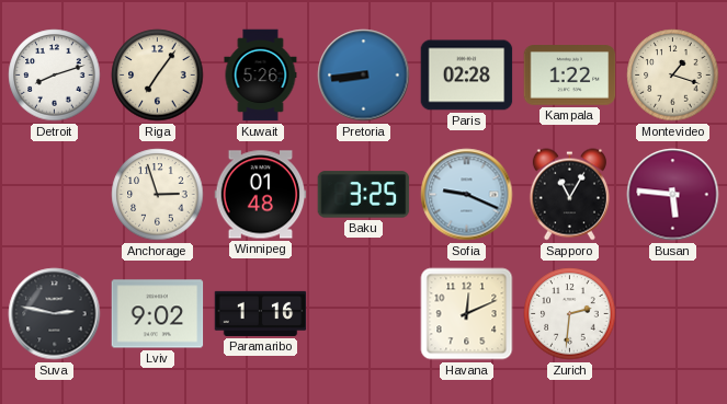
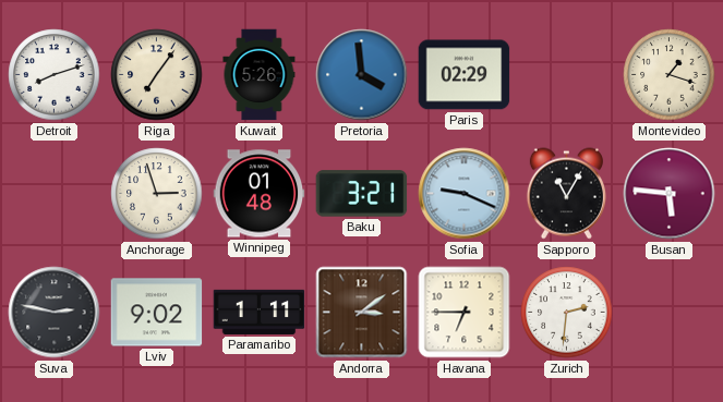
Pretoria: 8:44 -> 3:59
Paris: 02:28 -> 02:29
Kampala: 1:22 -> none
Baku: 3:25 -> 3:21
Paramaribo: 1:16 -> 1:11
Andorra: none -> 3:09
Havana: 12:11 -> 6:45
